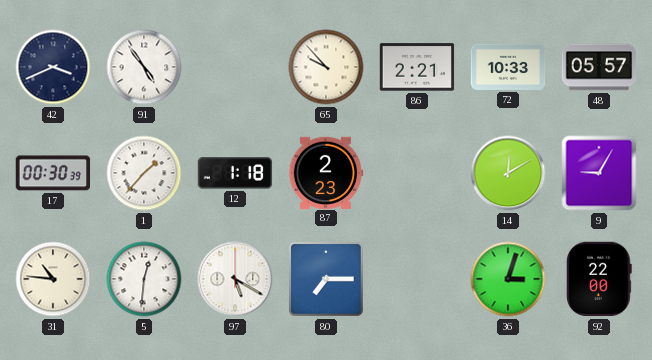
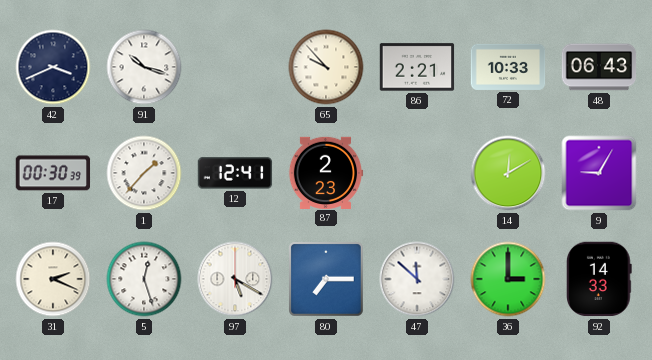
91: 4:54 -> 10:18
48: 05:57 -> 06:43
12: 1:18 -> 12:41
31: 10:46 -> 2:19
5: 12:31 -> 12:27
47: none -> 11:52
36: 3:03 -> 3:00
92: 22:00 -> 14:33
